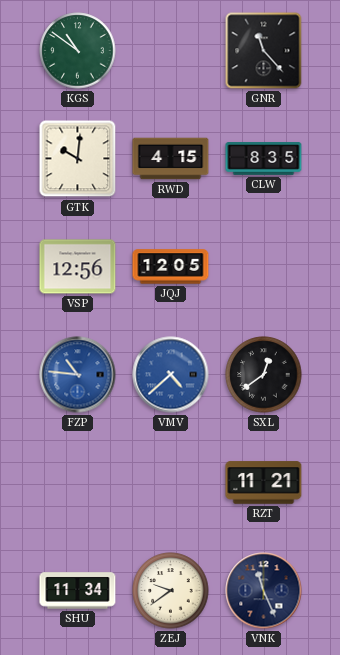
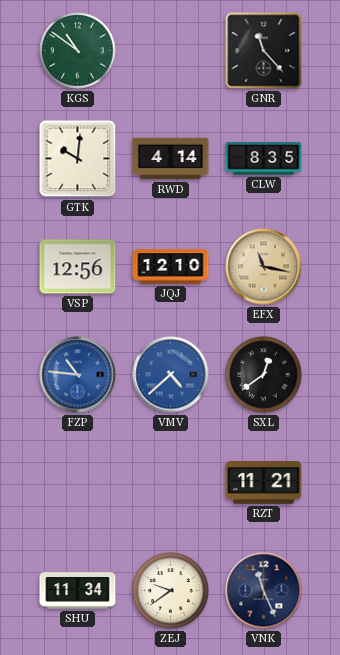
RWD: 4:15 -> 4:14
JQJ: 12:05 -> 12:10
EFX: none -> 11:17
